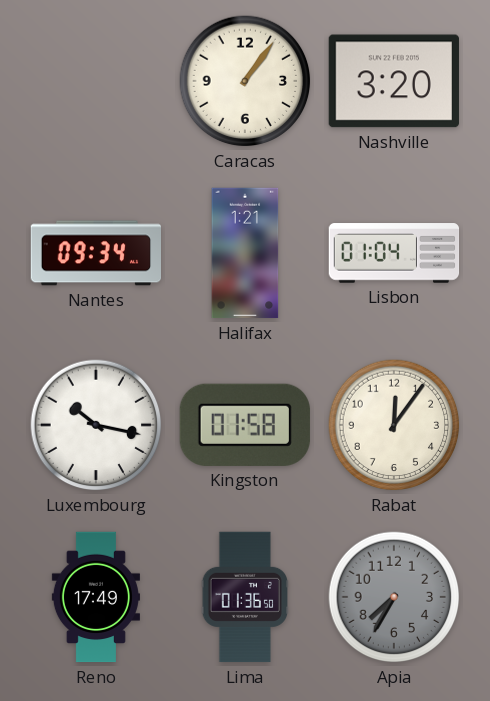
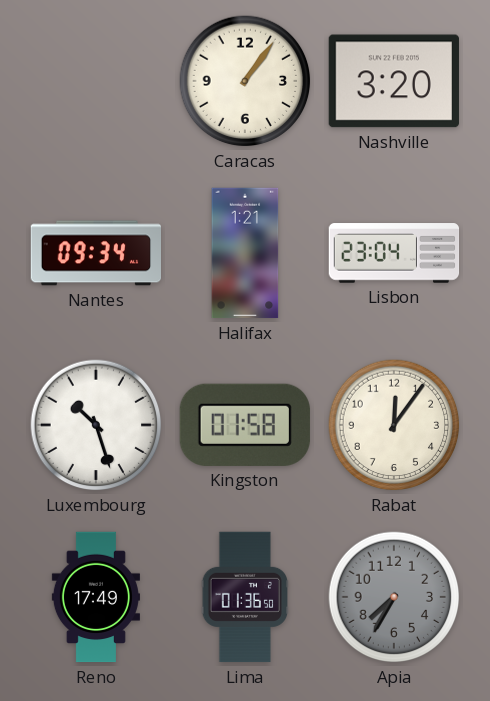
Lisbon: 01:04 -> 23:04
Luxembourg: 10:17 -> 10:27
